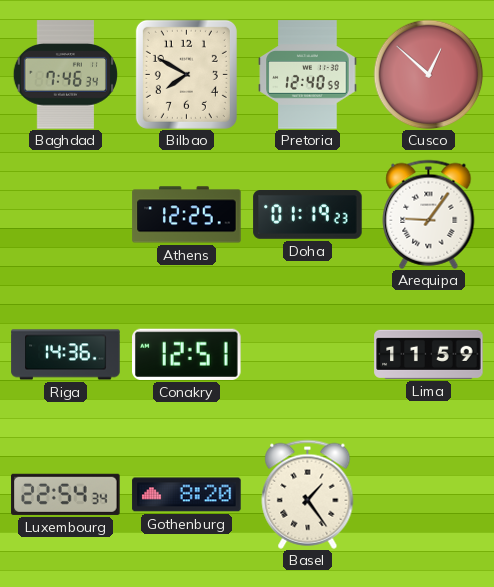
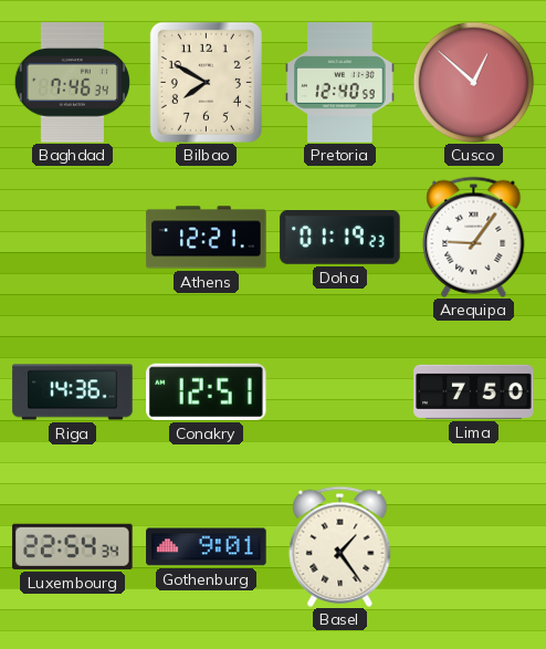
Athens: 12:25 -> 12:21
Lima: 11:59 -> 7:50
Gothenburg: 8:20 -> 9:01
